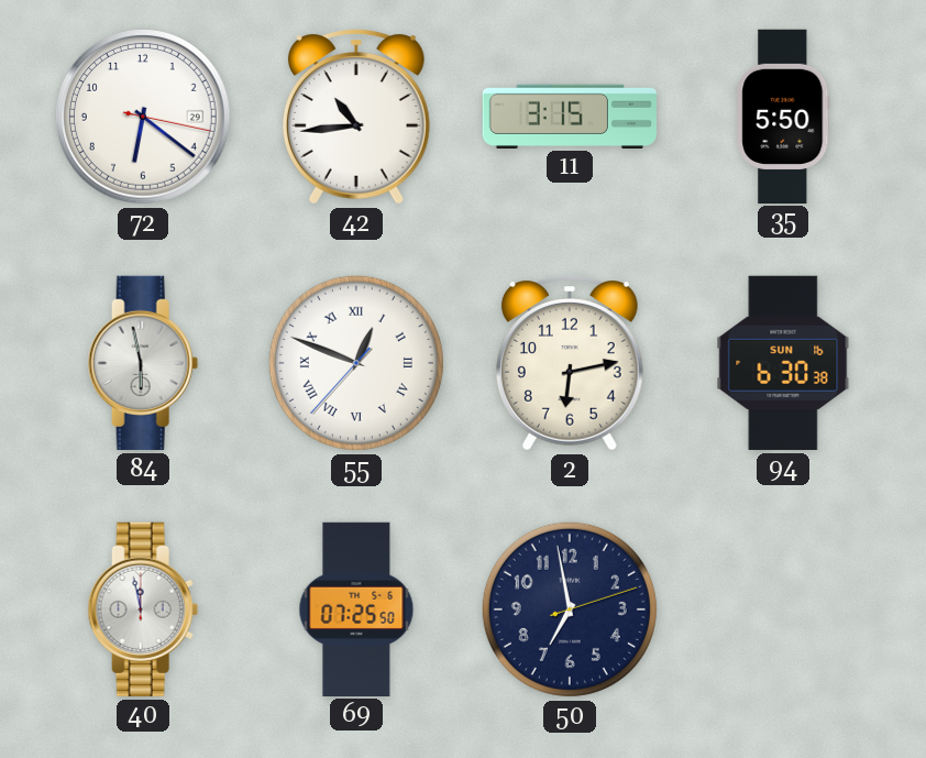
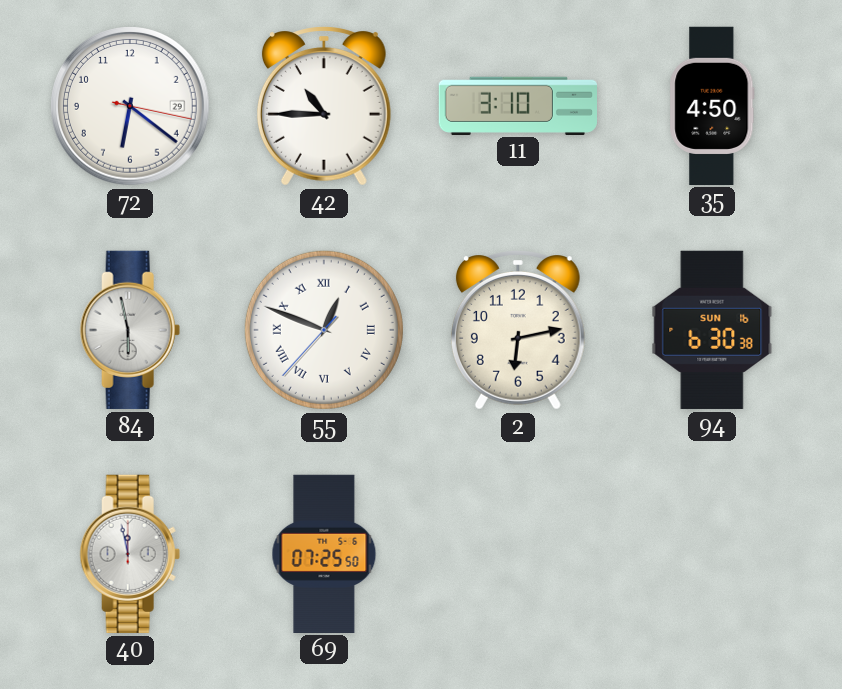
42: 10:44 -> 10:45
11: 3:15 -> 3:10
35: 5:50 -> 4:50
50: 6:58 -> none
